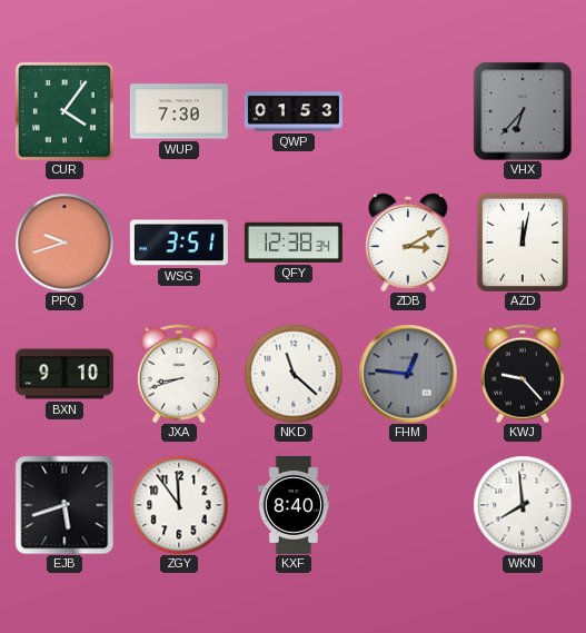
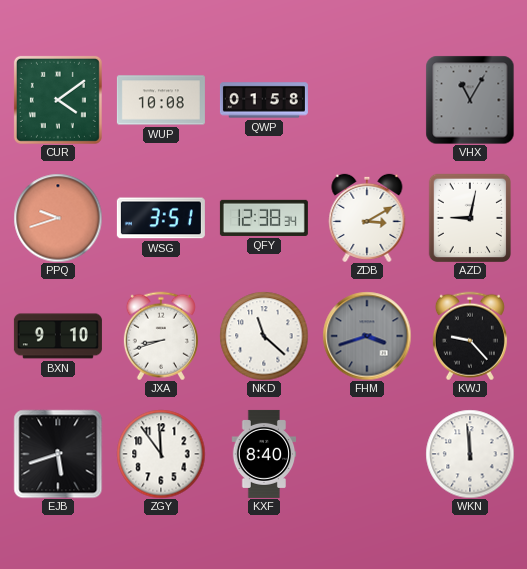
CUR: 4:06 -> 4:09
WUP: 7:30 -> 10:08
QWP: 01:53 -> 01:58
VHX: 6:37 -> 11:05
AZD: 12:02 -> 9:02
FHM: 12:46 -> 3:42
WKN: 7:59 -> 11:59
